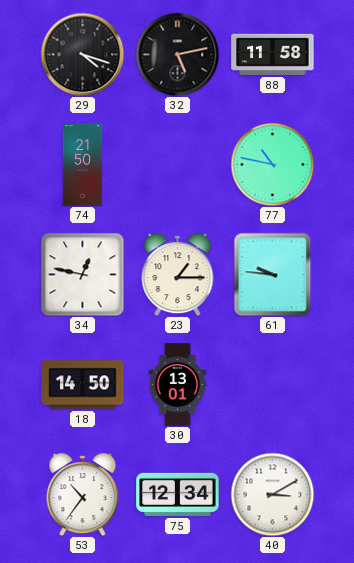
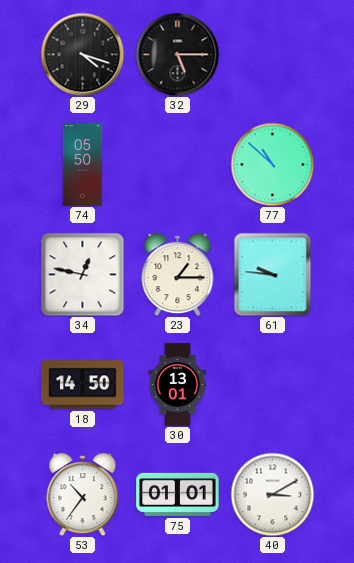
32: 5:13 -> 5:15
88: 11:58 -> none
74: 21:50 -> 05:50
77: 10:47 -> 10:52
75: 12:34 -> 01:01
